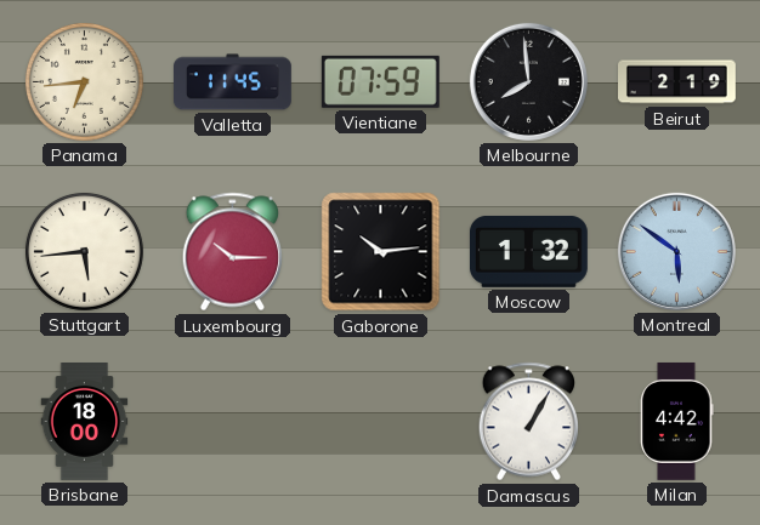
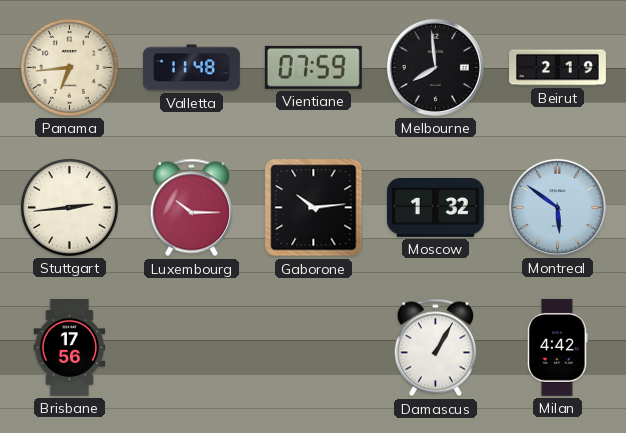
Valletta: 11:45 -> 11:48
Stuttgart: 5:44 -> 2:44
Brisbane: 18:00 -> 17:56
